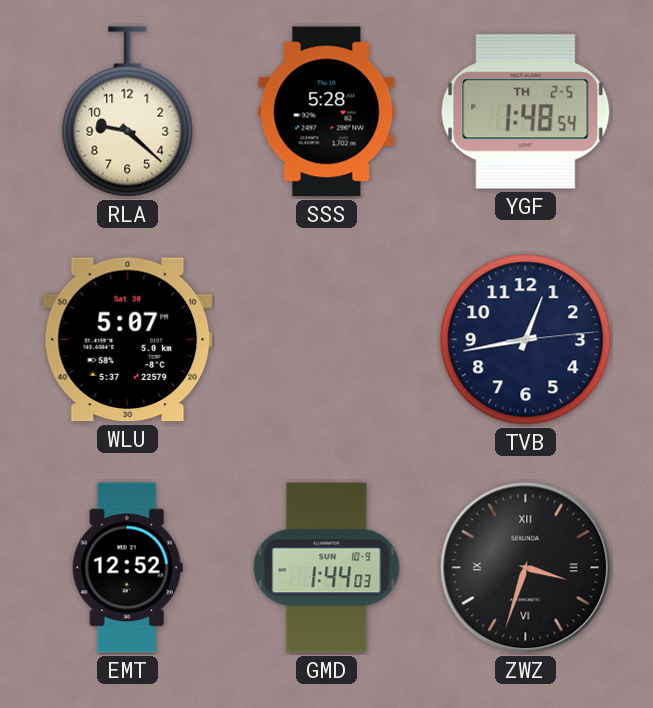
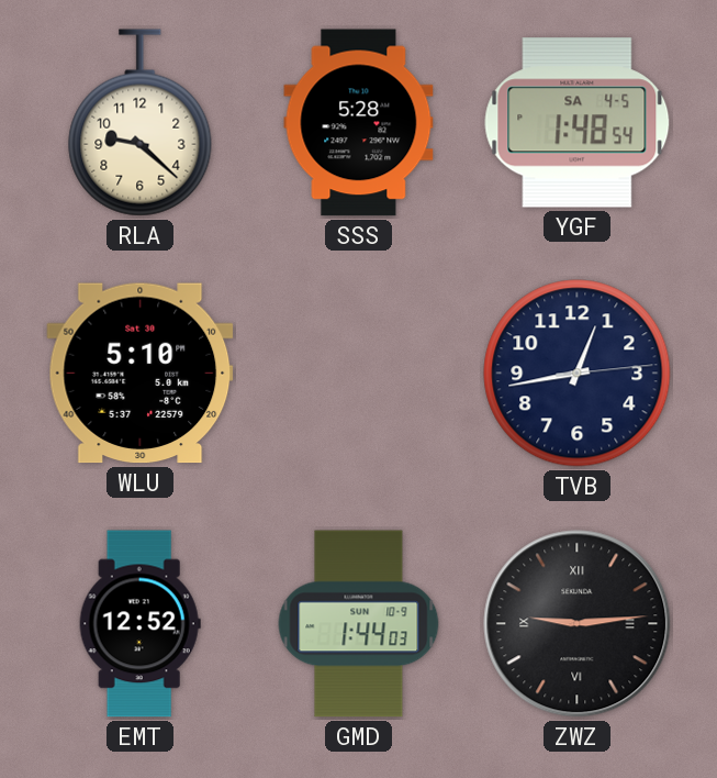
YGF date: TH 2-5 -> SA 4-5
WLU: 5:07 -> 5:10
ZWZ: 3:33 -> 9:14
